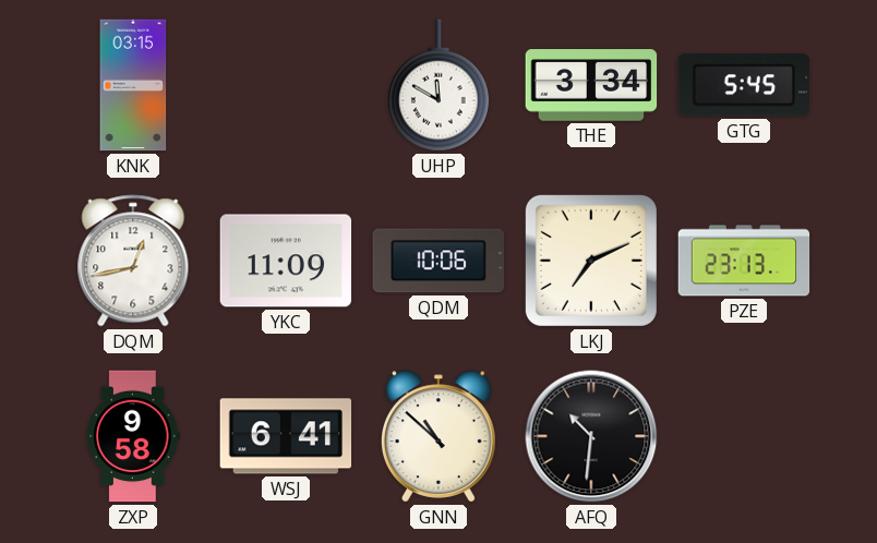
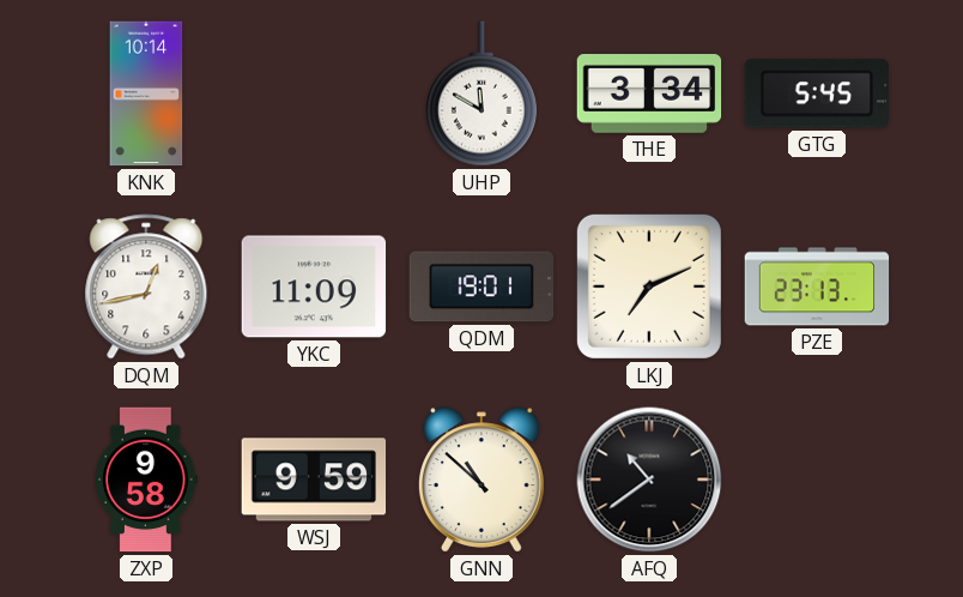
KNK: 03:15 -> 10:14
QDM: 10:06 -> 19:01
WSJ: 6:41 -> 9:59
AFQ: 10:31 -> 10:39
